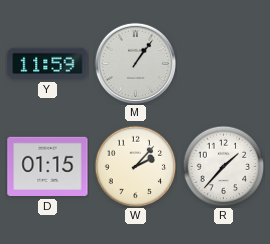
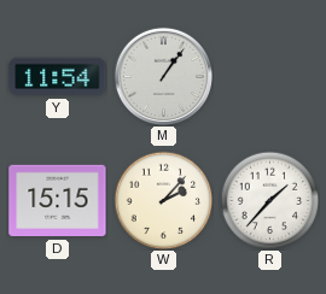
Y: 11:59 -> 11:54
D: 01:15 -> 15:15
